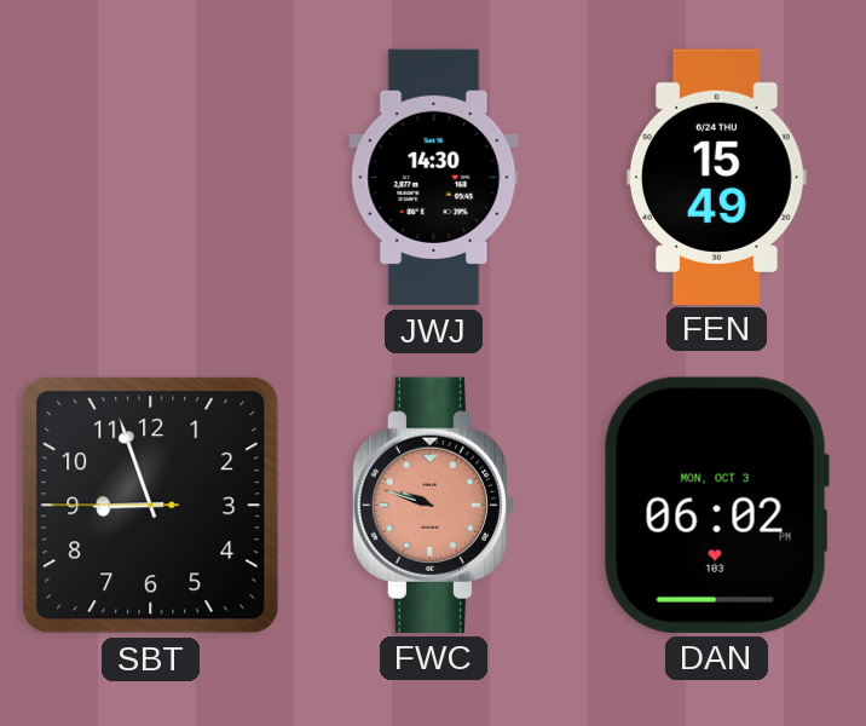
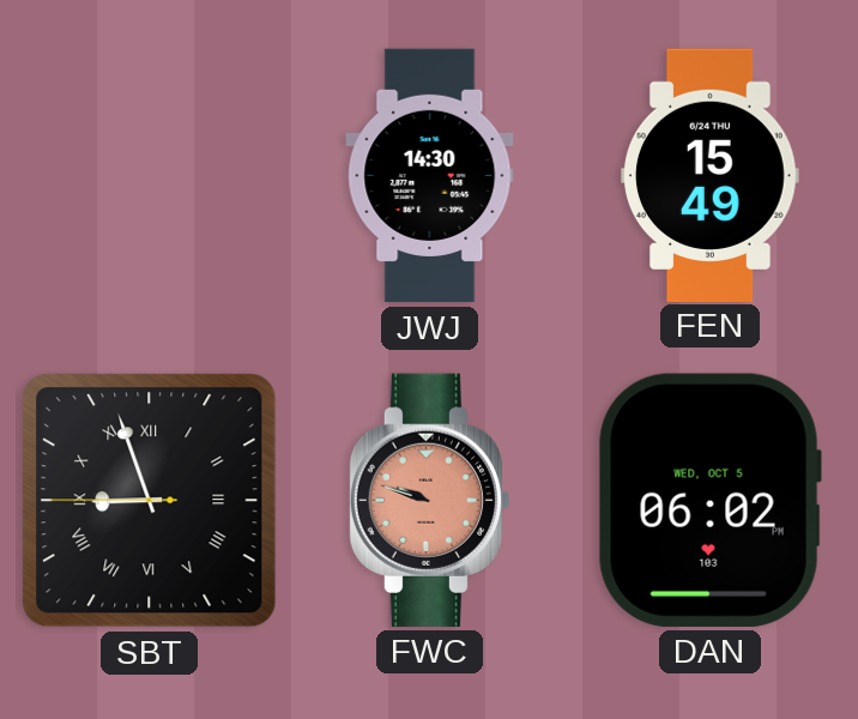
SBT numerals: Arabic -> Roman
DAN date: MON, OCT 3 -> WED, OCT 5
